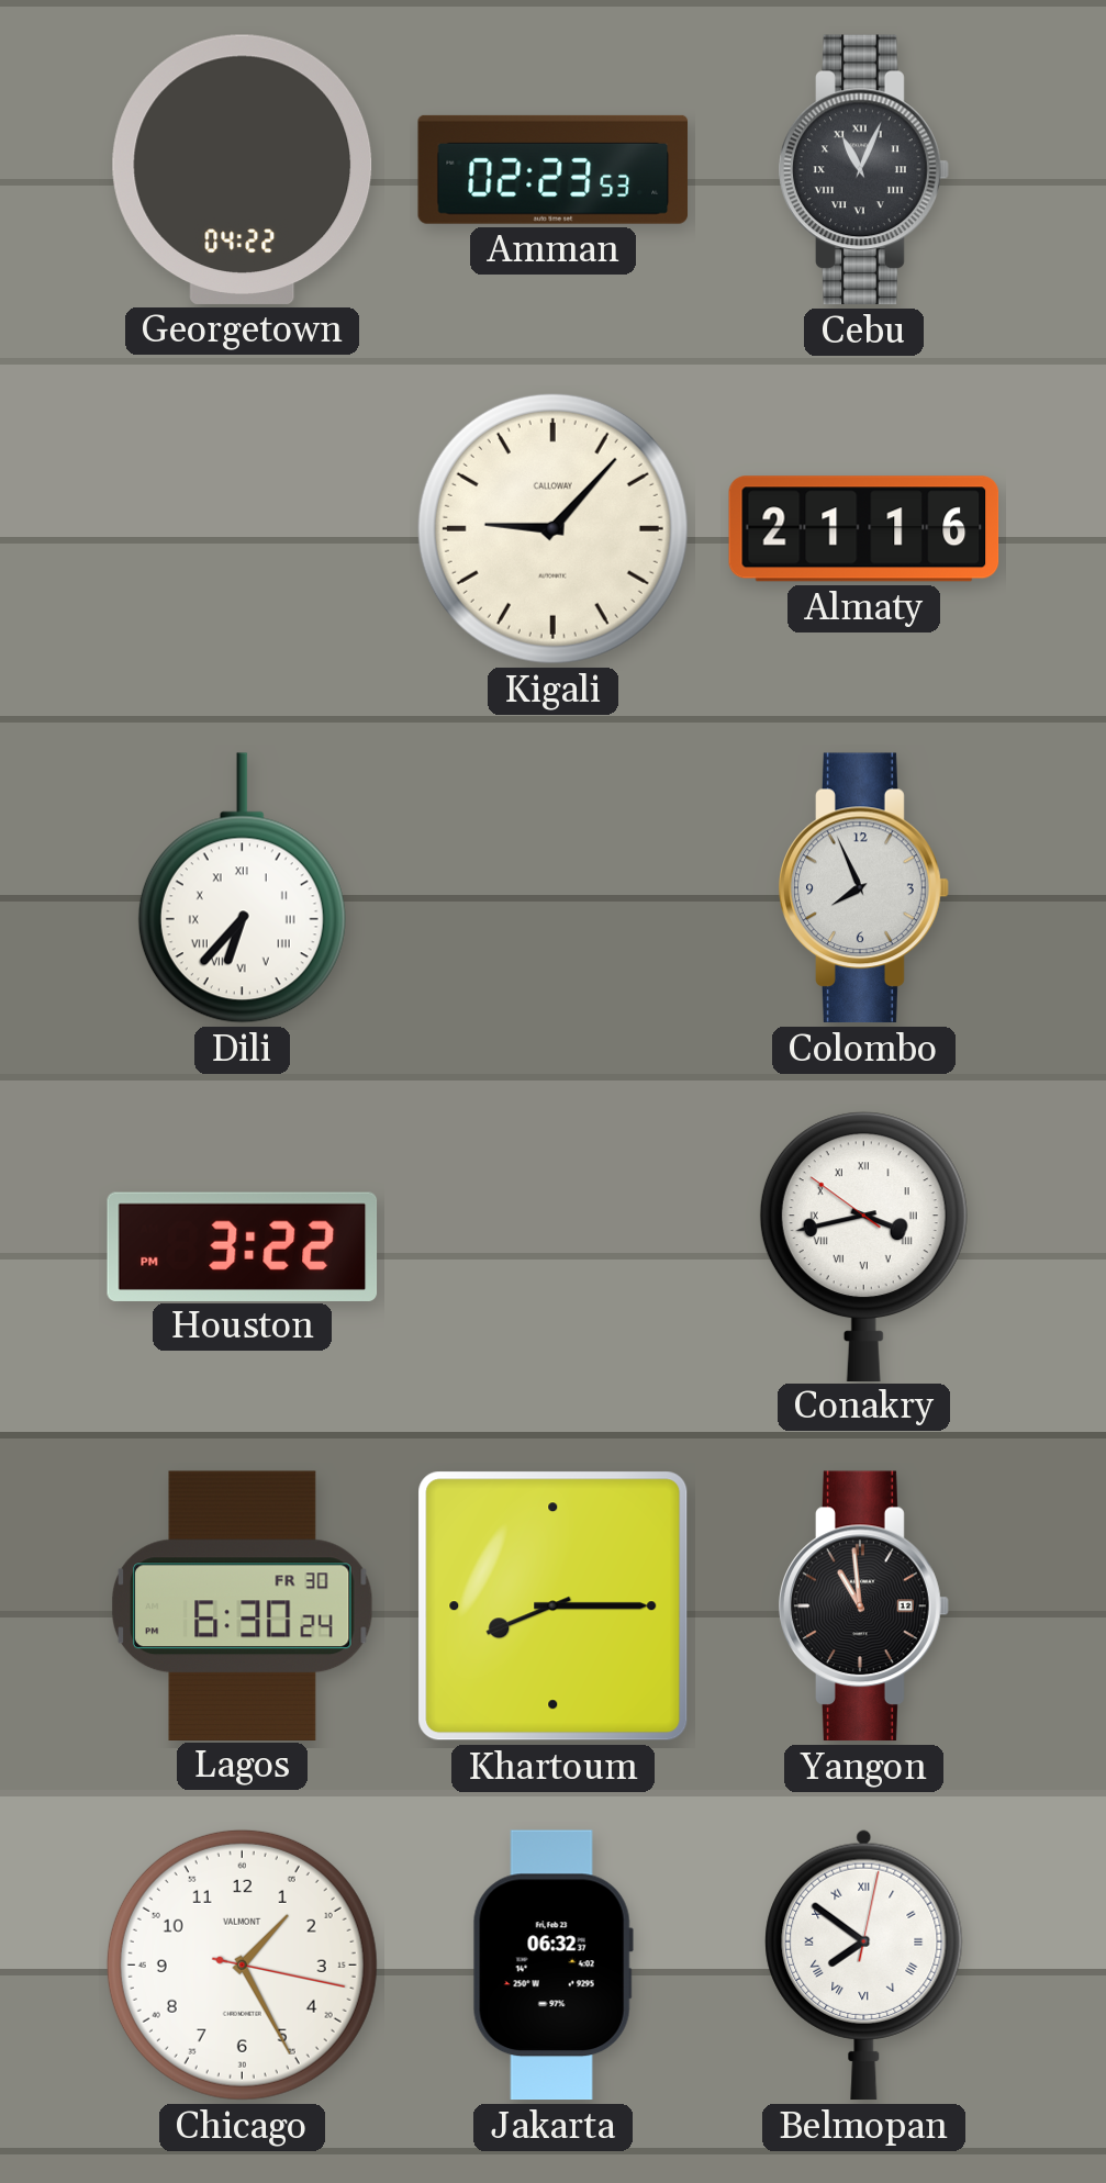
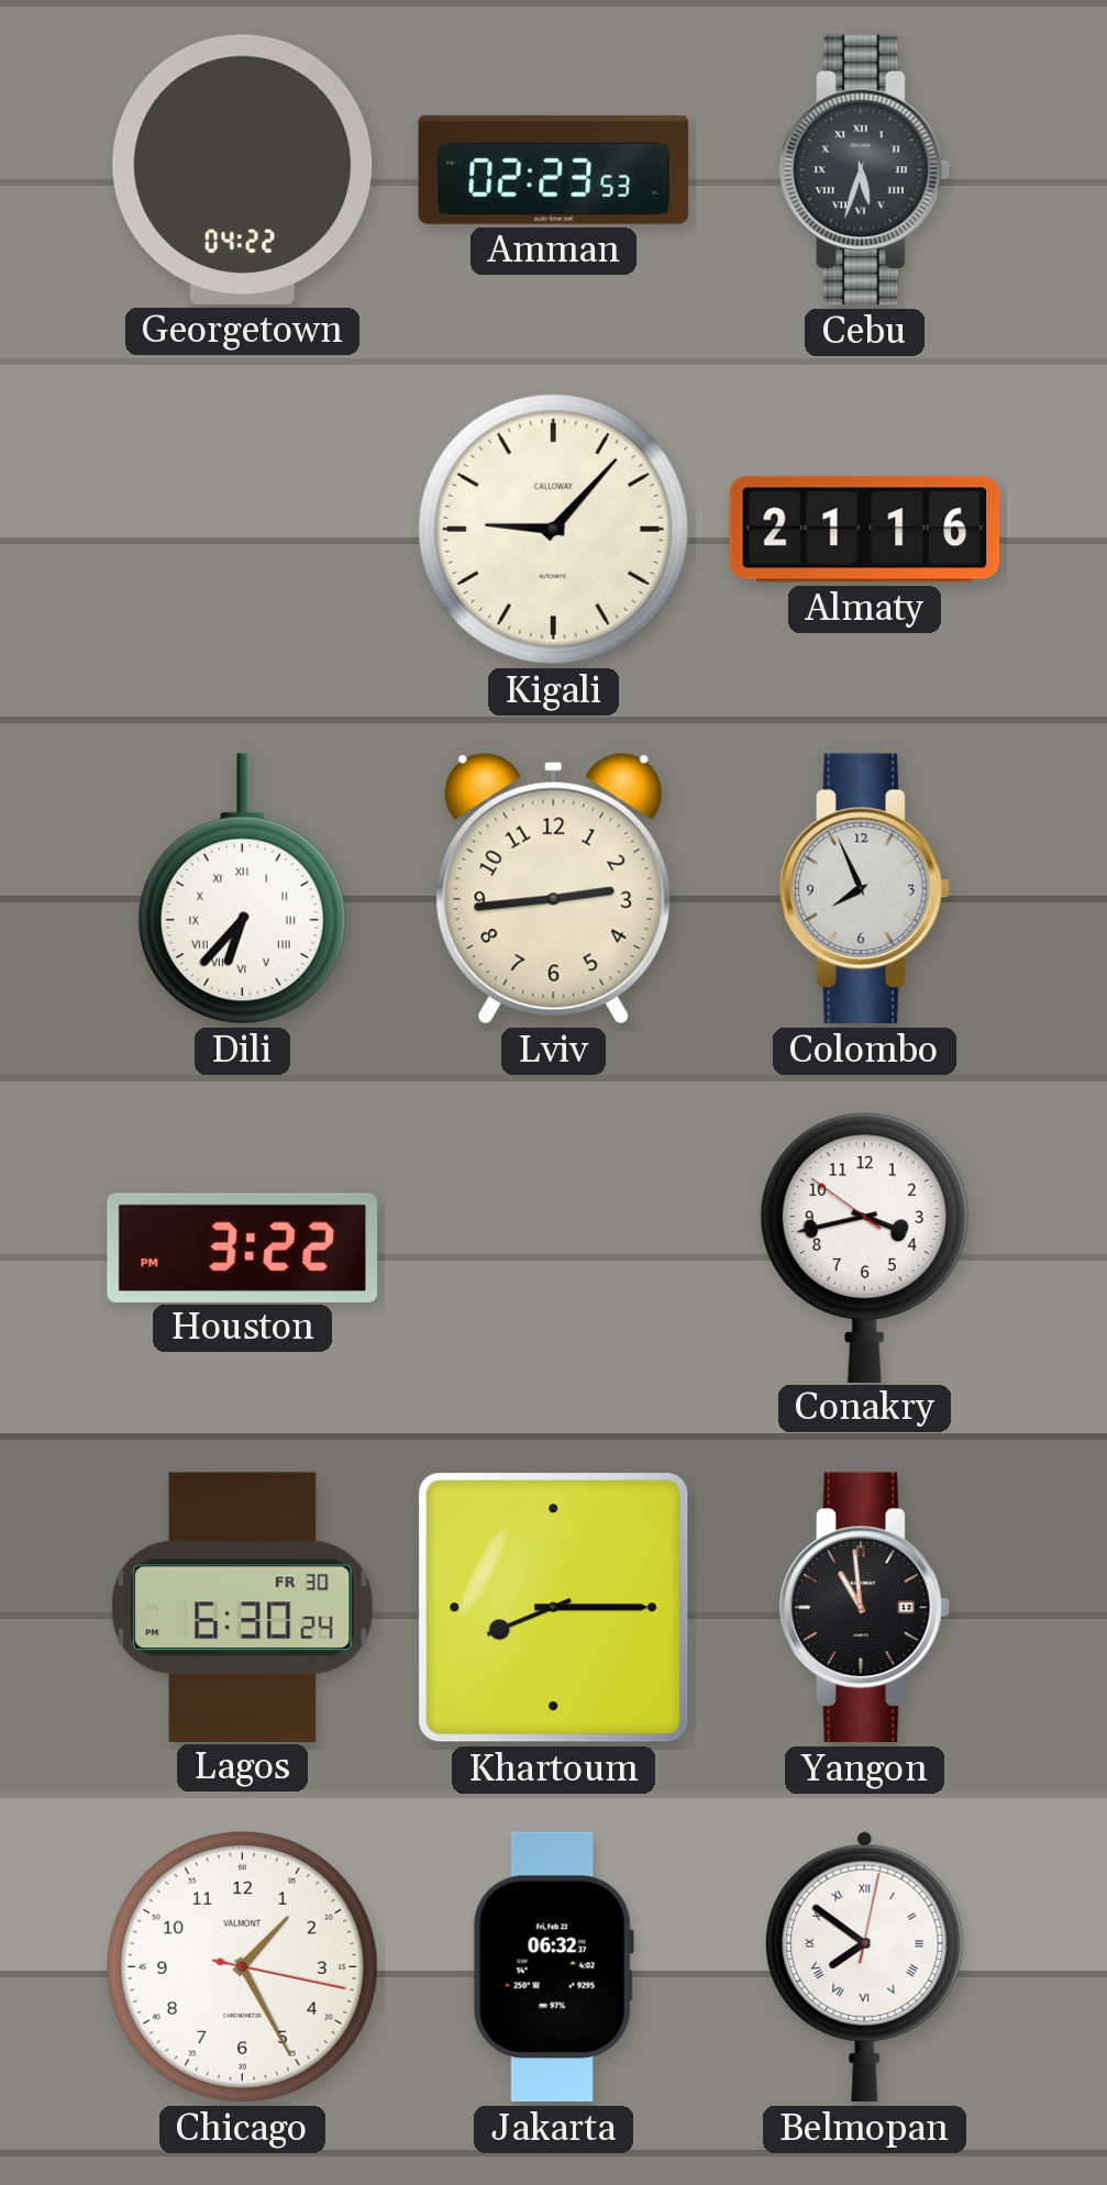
Cebu: 11:04 -> 5:33
Lviv: none -> 2:44
Conakry numerals: Roman -> Arabic
